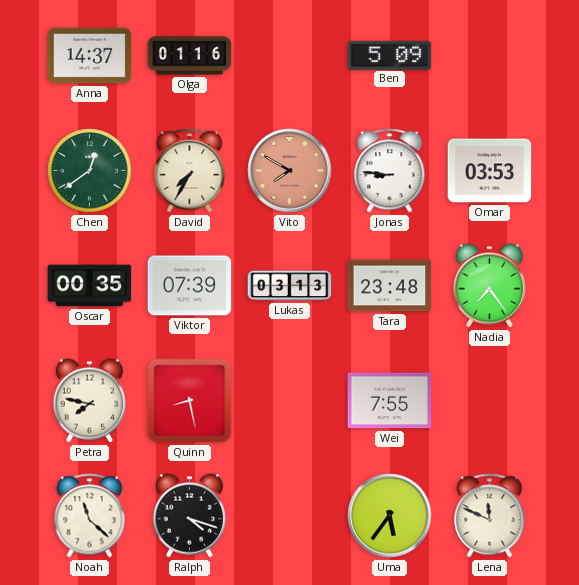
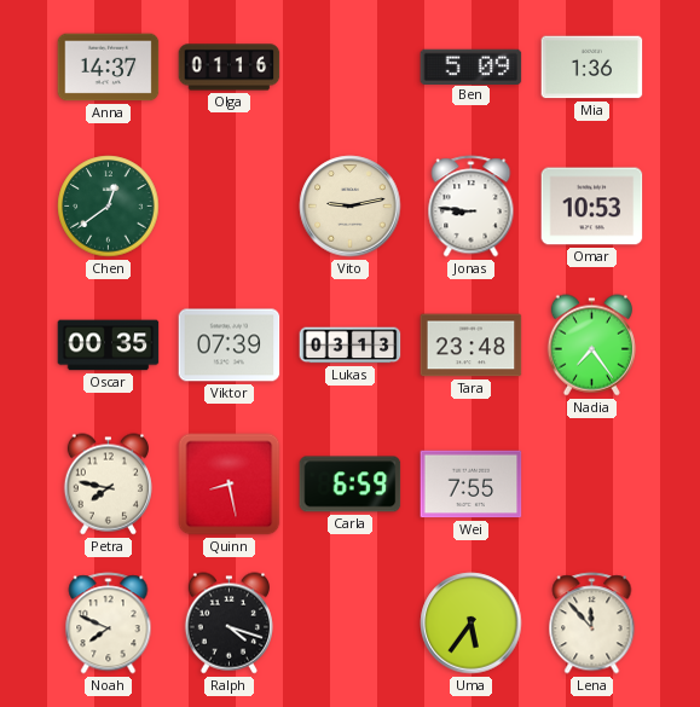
Mia: none -> 1:36
David: 7:35 -> none
Vito: 7:50 -> 9:13
Vito dial: salmon -> cream
Omar: 03:53 -> 10:53
Carla: none -> 6:59
Noah: 11:22 -> 7:49
Lena: 11:49 -> 11:53
